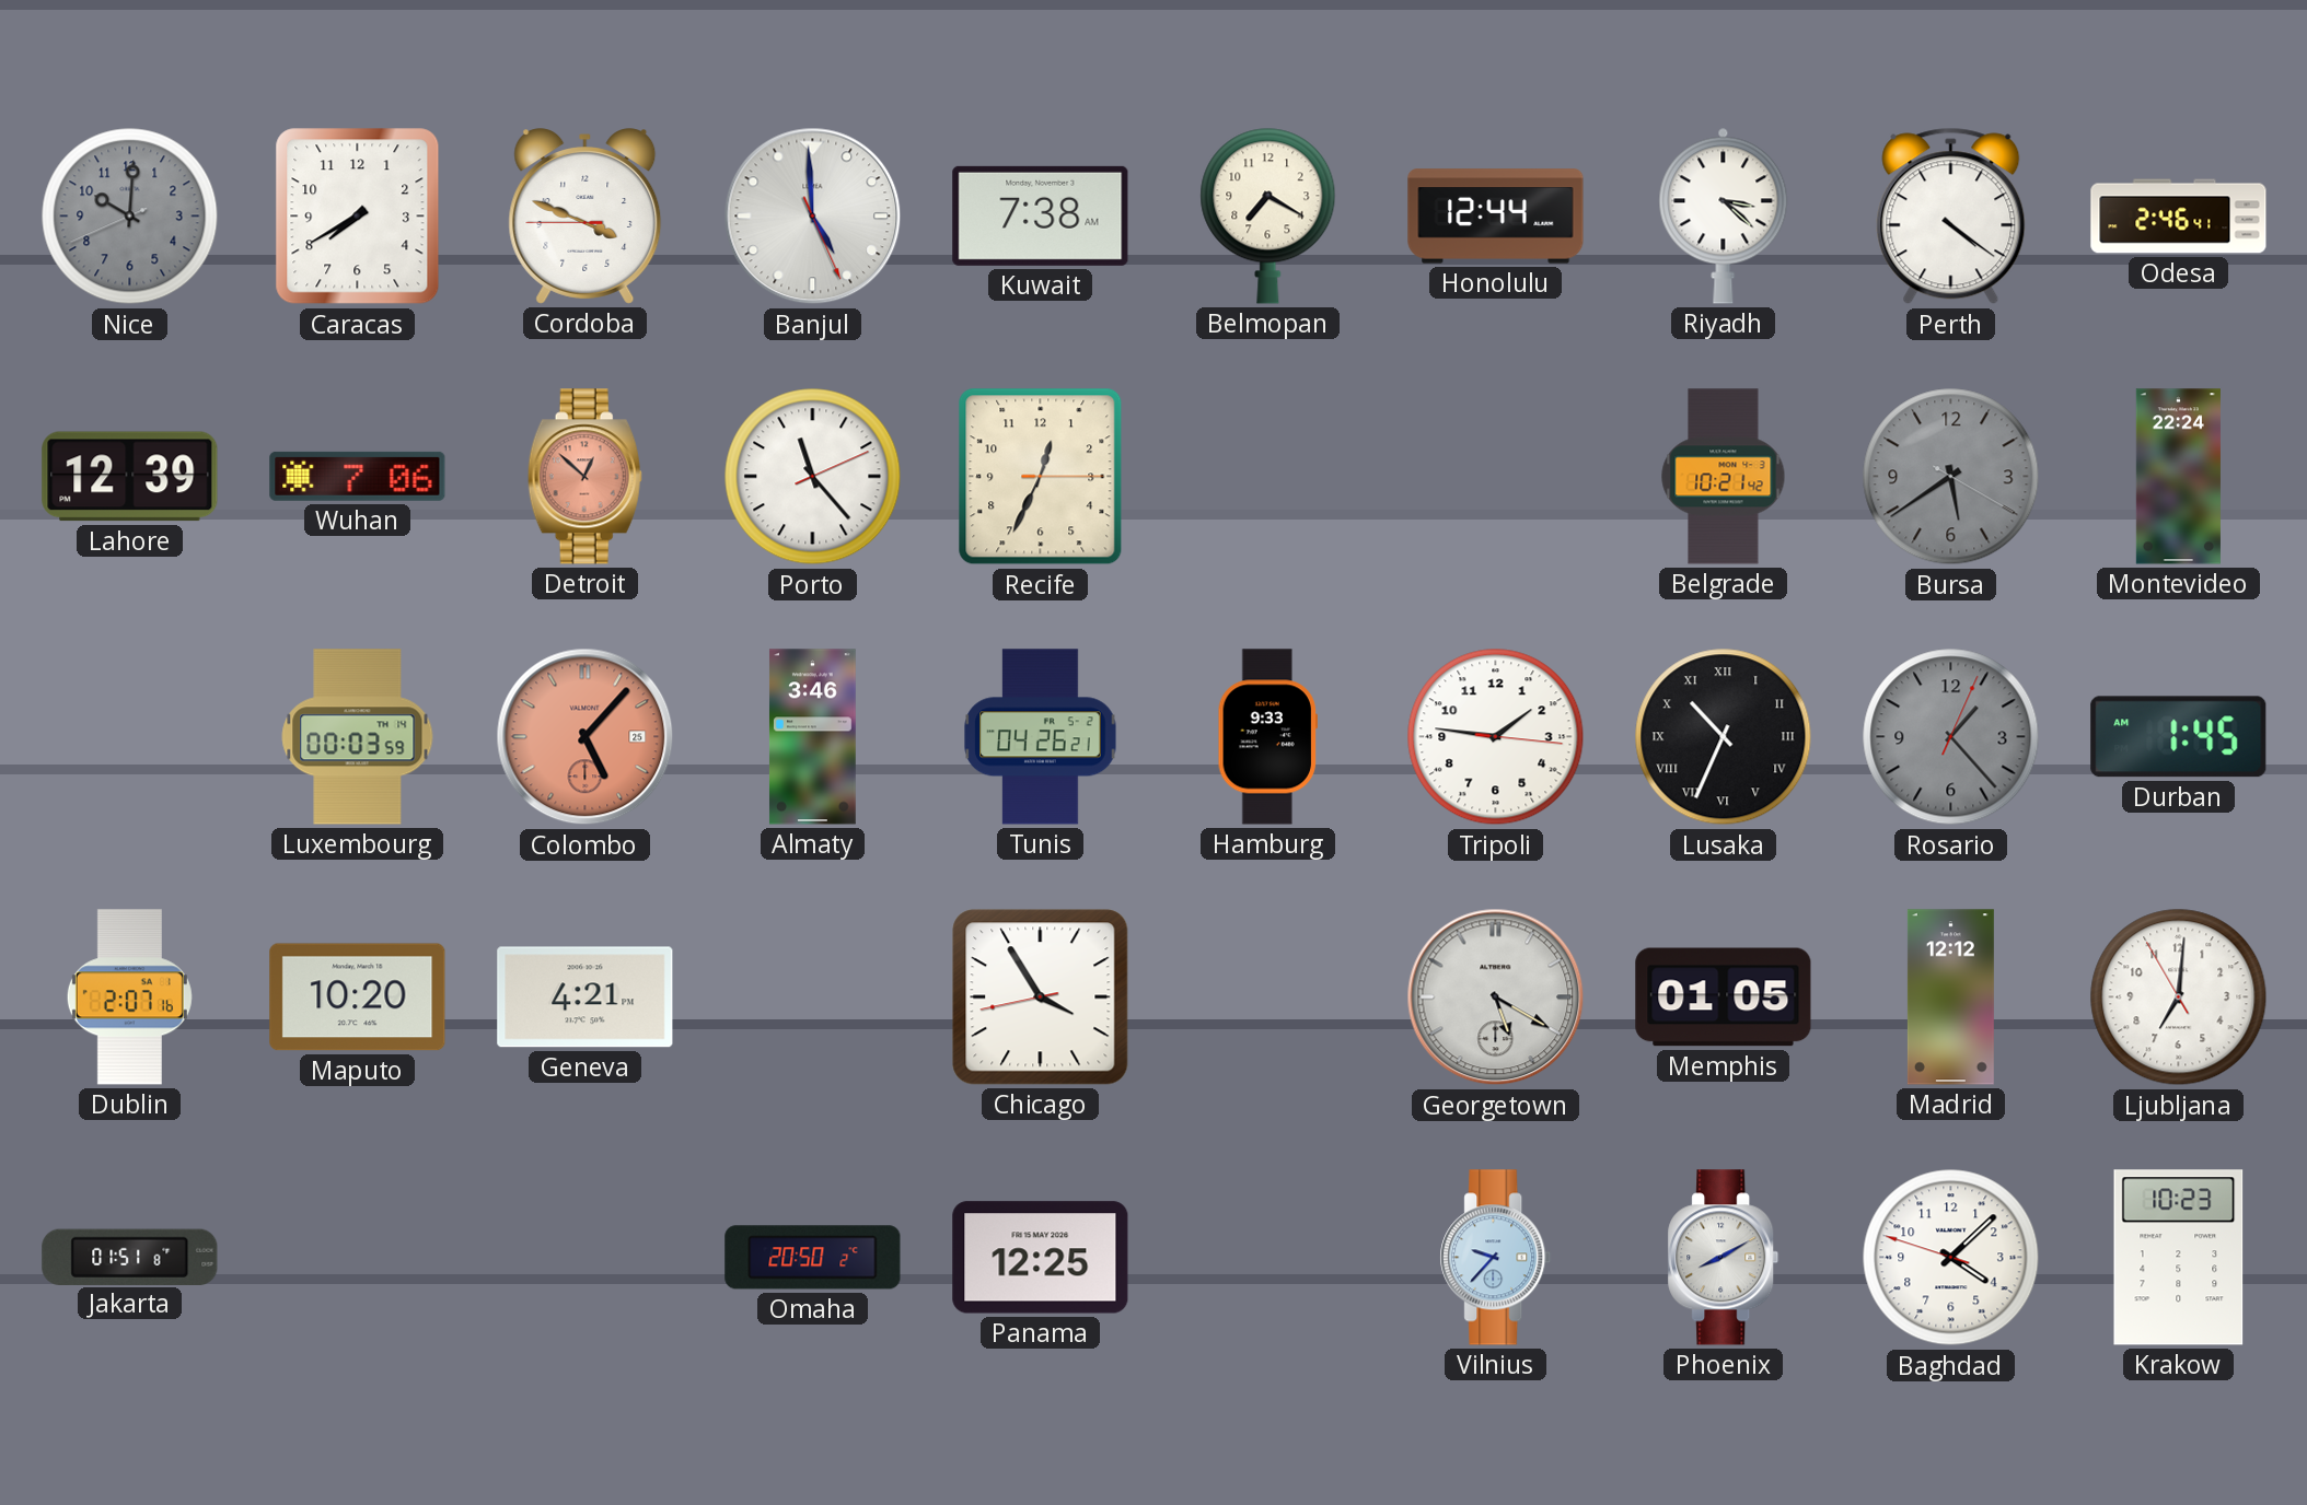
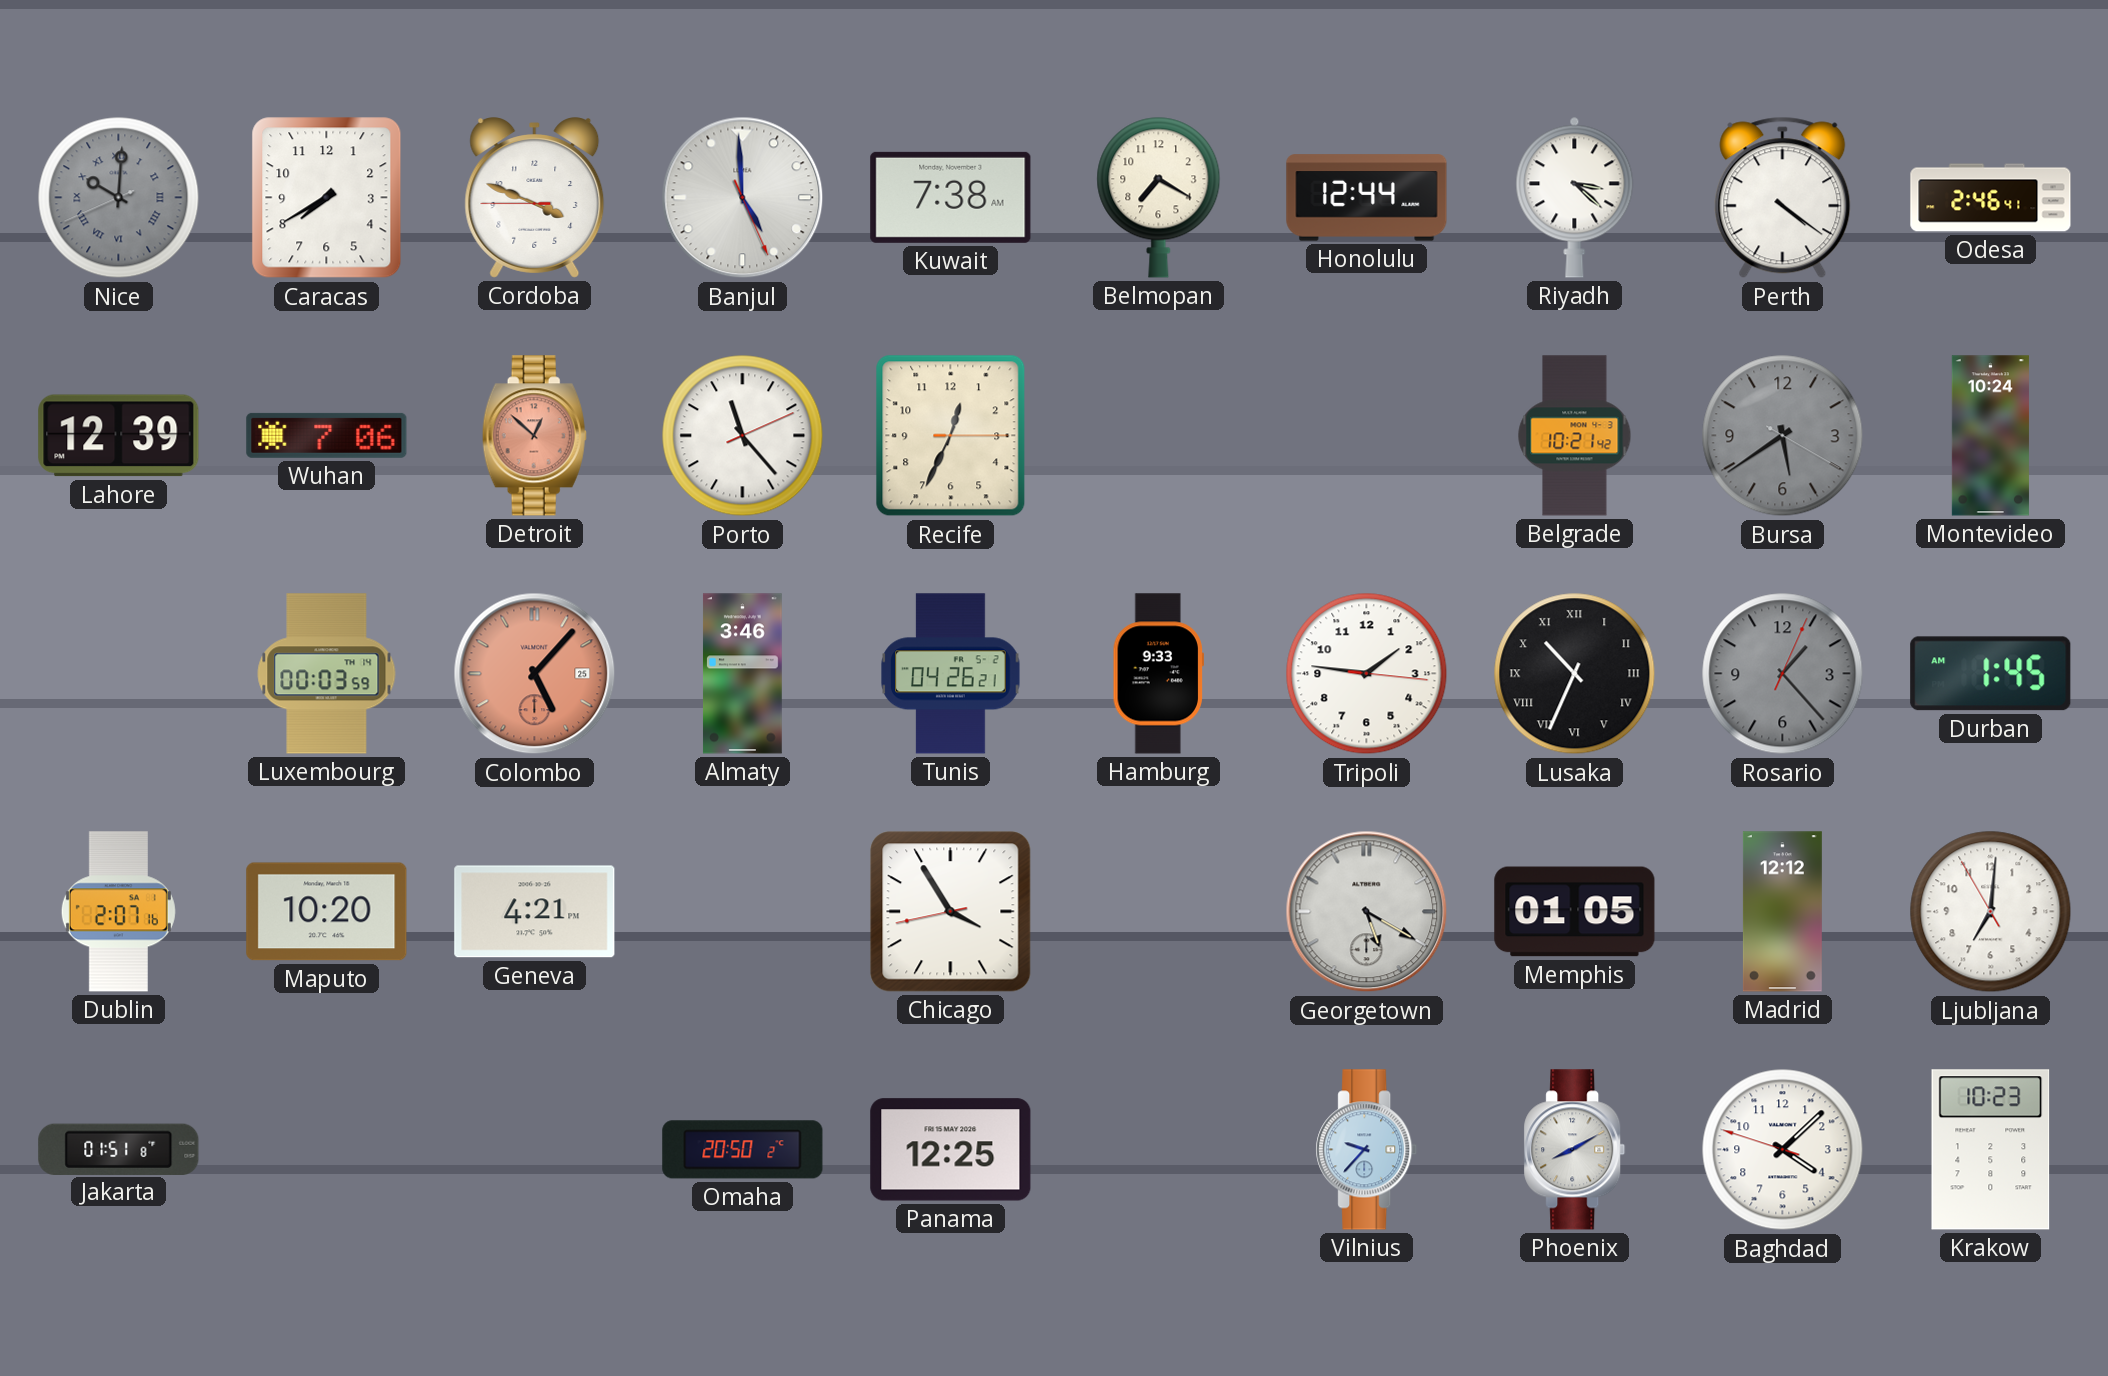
Nice numerals: Arabic -> Roman
Montevideo: 22:24 -> 10:24
